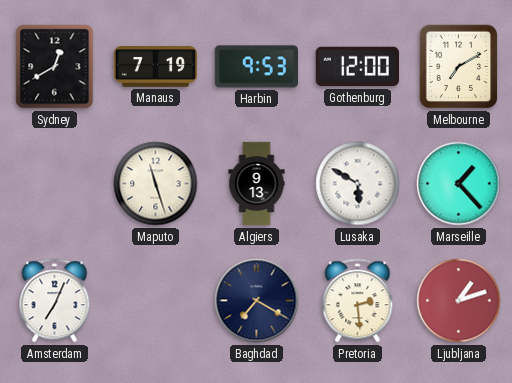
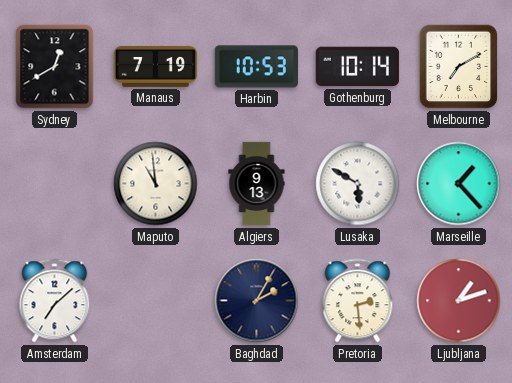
Harbin: 9:53 -> 10:53
Gothenburg: 12:00 -> 10:14
Maputo: 11:27 -> 10:59
Amsterdam: 7:04 -> 7:08
Baghdad: 7:20 -> 2:05
